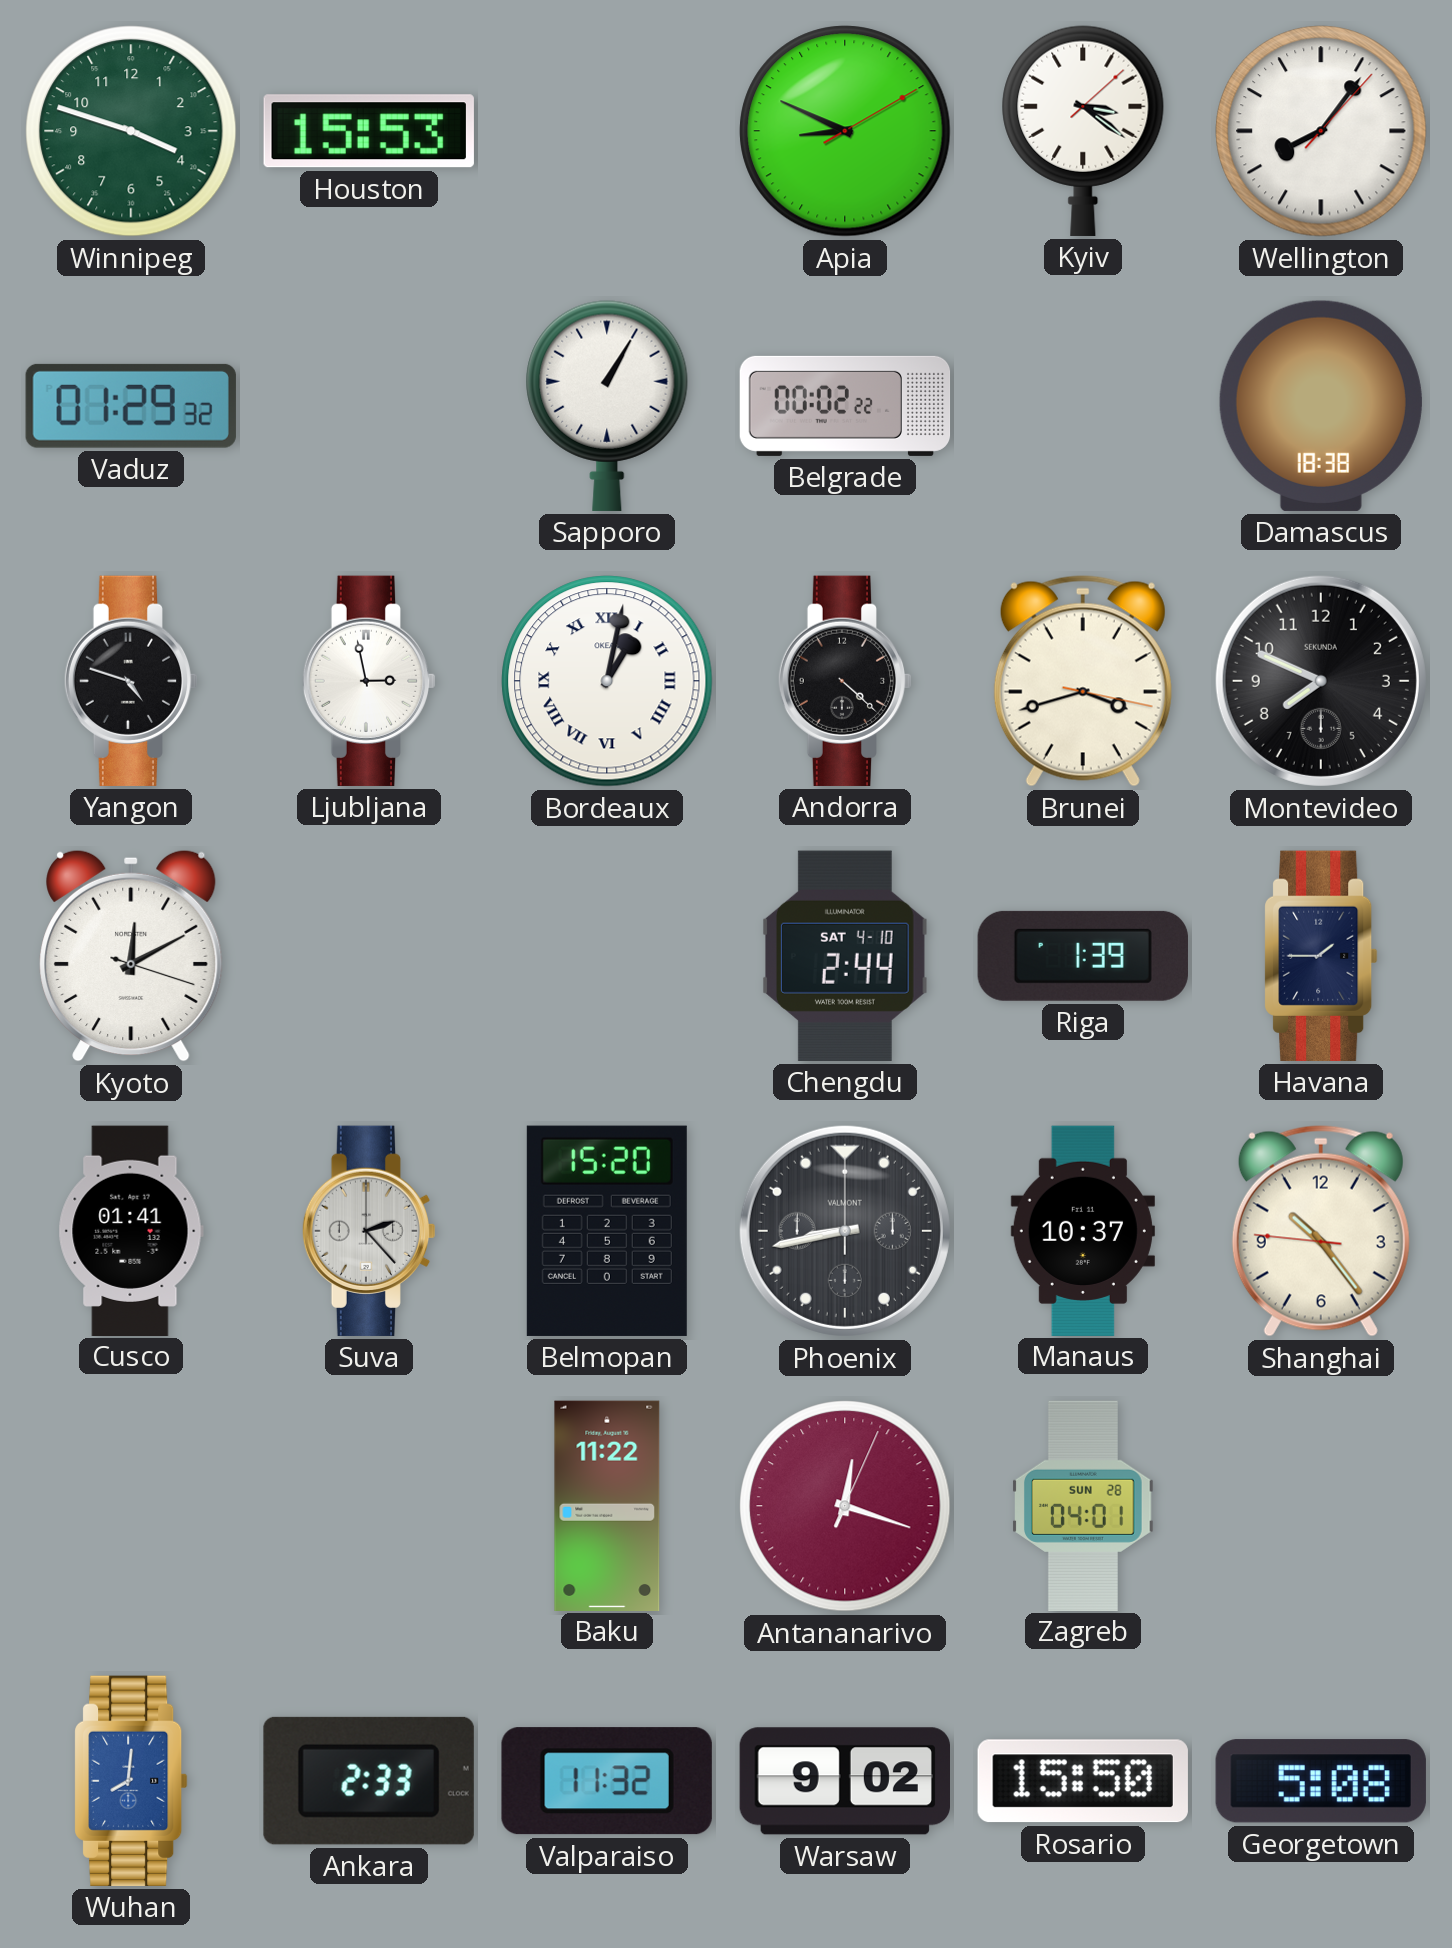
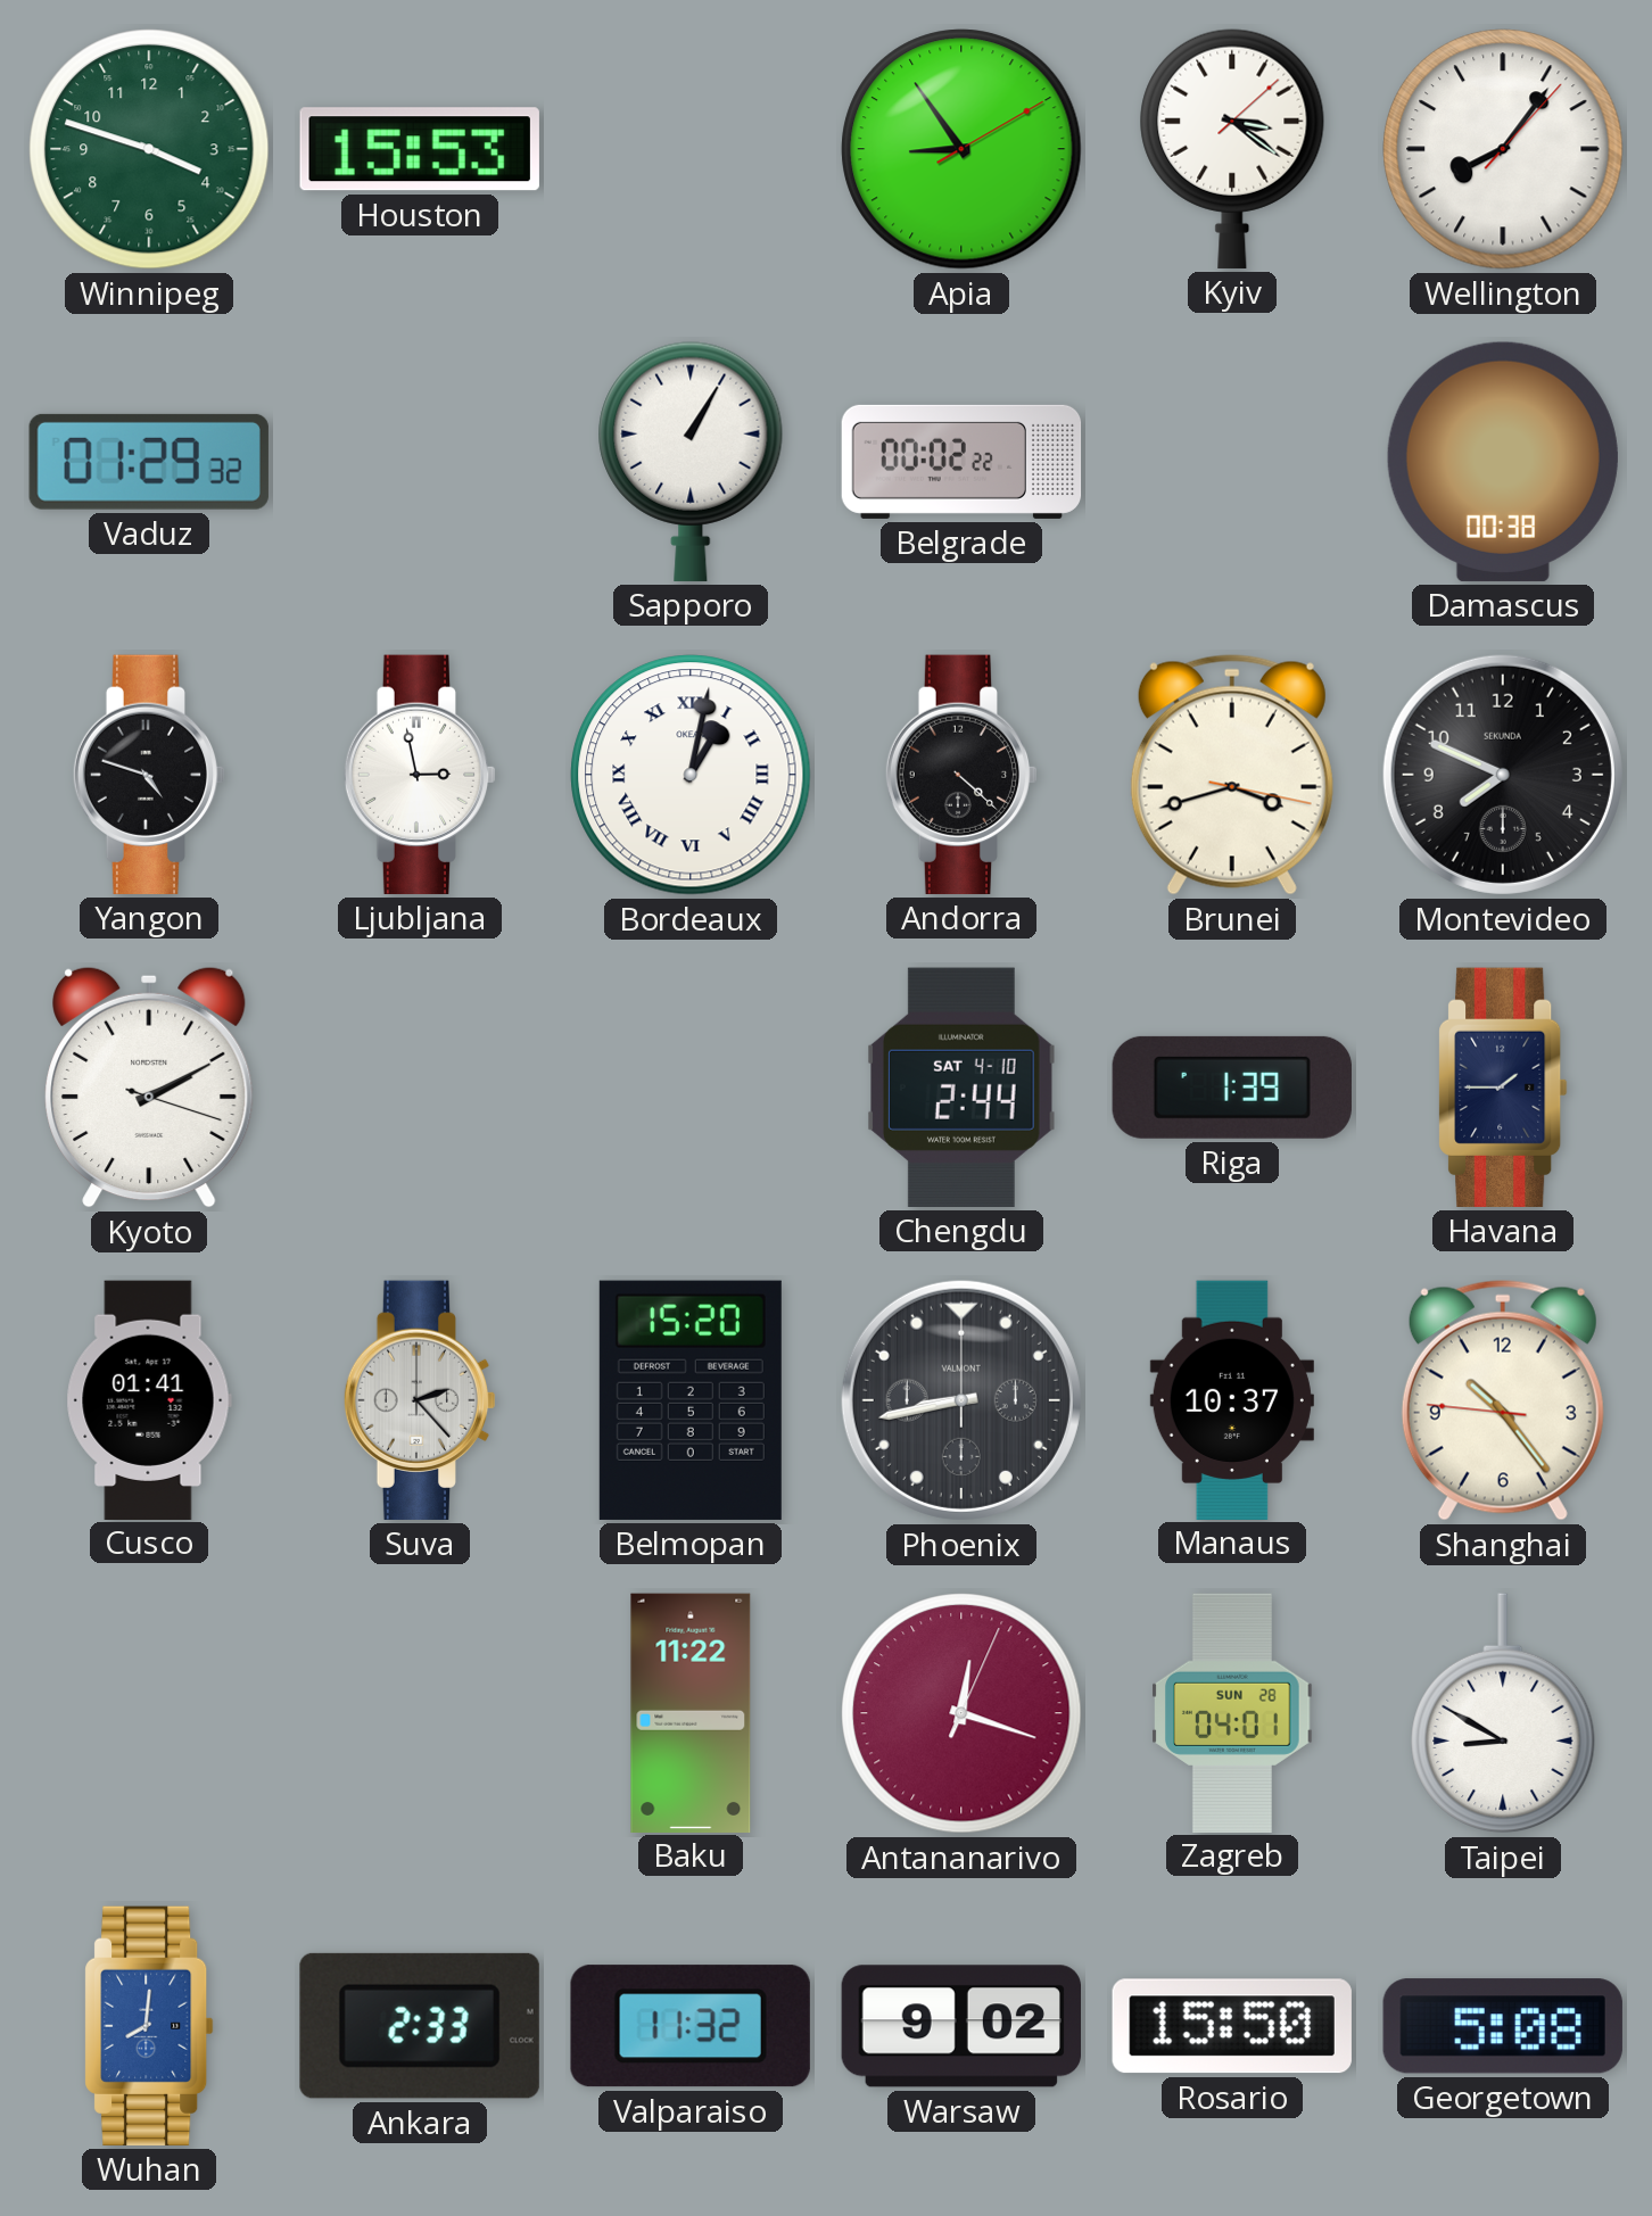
Apia: 8:49 -> 8:54
Damascus: 18:38 -> 00:38
Kyoto: 12:10 -> 2:10
Taipei: none -> 8:50
